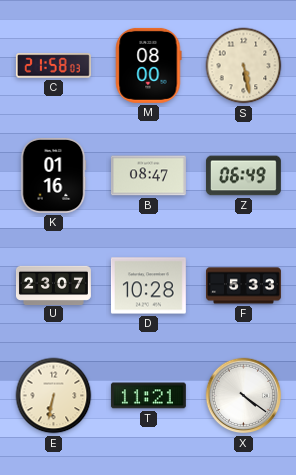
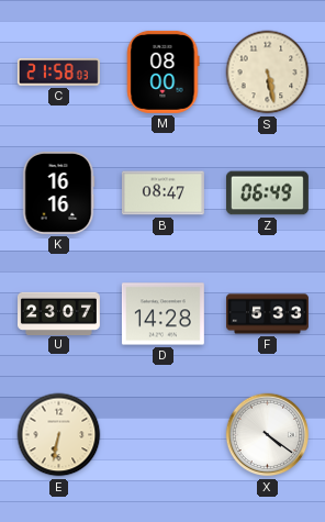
K: 01:16 -> 16:16
D: 10:28 -> 14:28
T: 11:21 -> none
